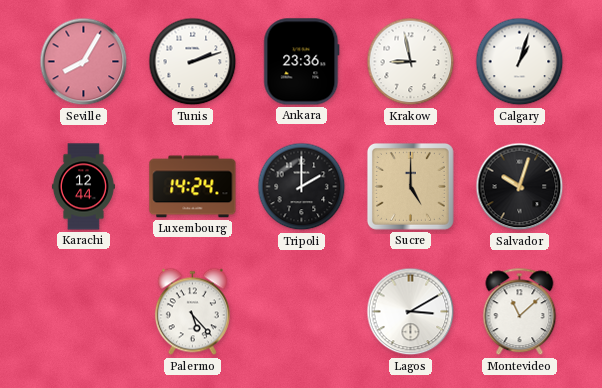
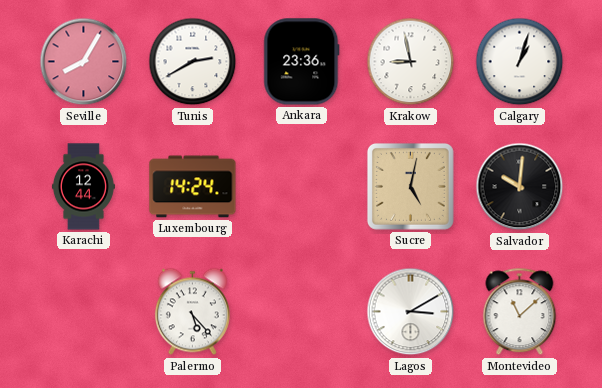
Tunis: 2:12 -> 2:40
Tripoli: 2:00 -> none
Sucre: 5:00 -> 5:02
Salvador: 10:03 -> 10:01
